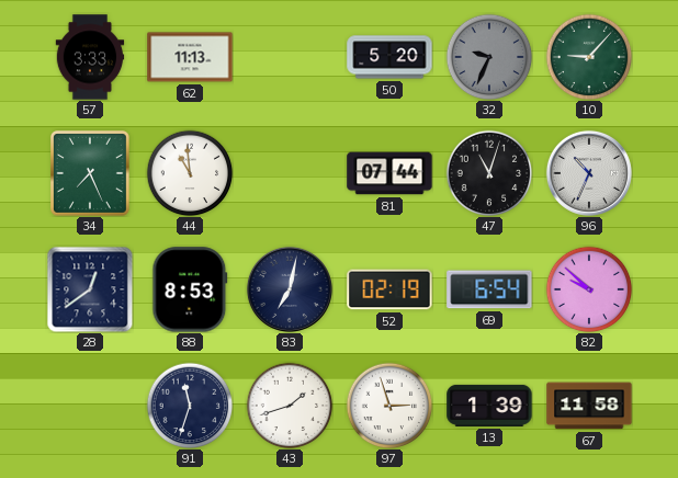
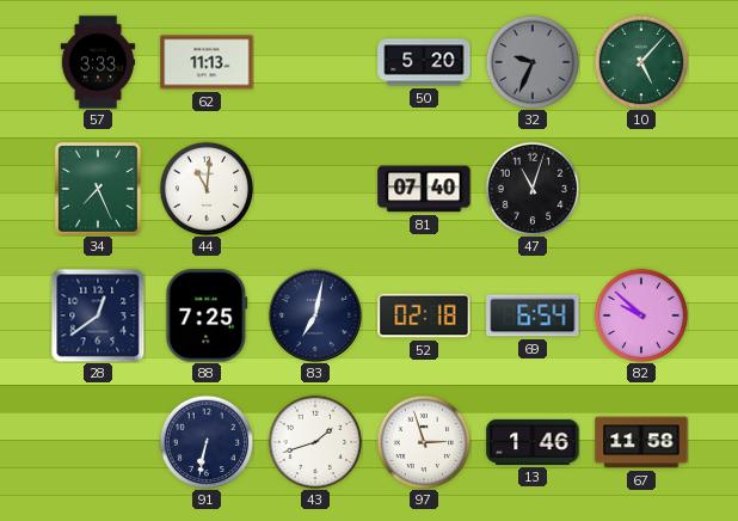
10: 9:07 -> 5:07
44: 10:59 -> 11:01
81: 07:44 -> 07:40
96: 10:34 -> none
88: 8:53 -> 7:25
52: 02:19 -> 02:18
91: 11:33 -> 6:32
13: 1:39 -> 1:46
